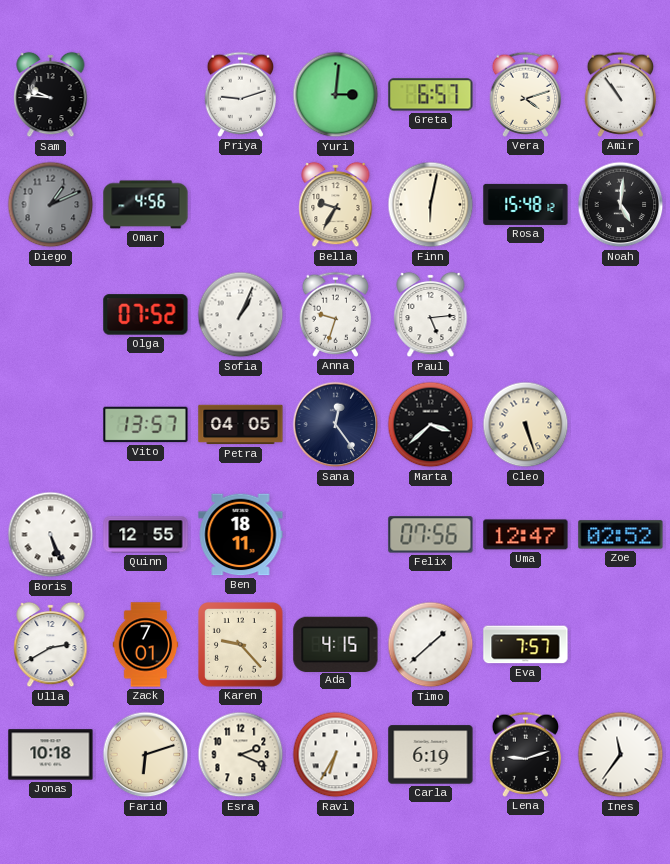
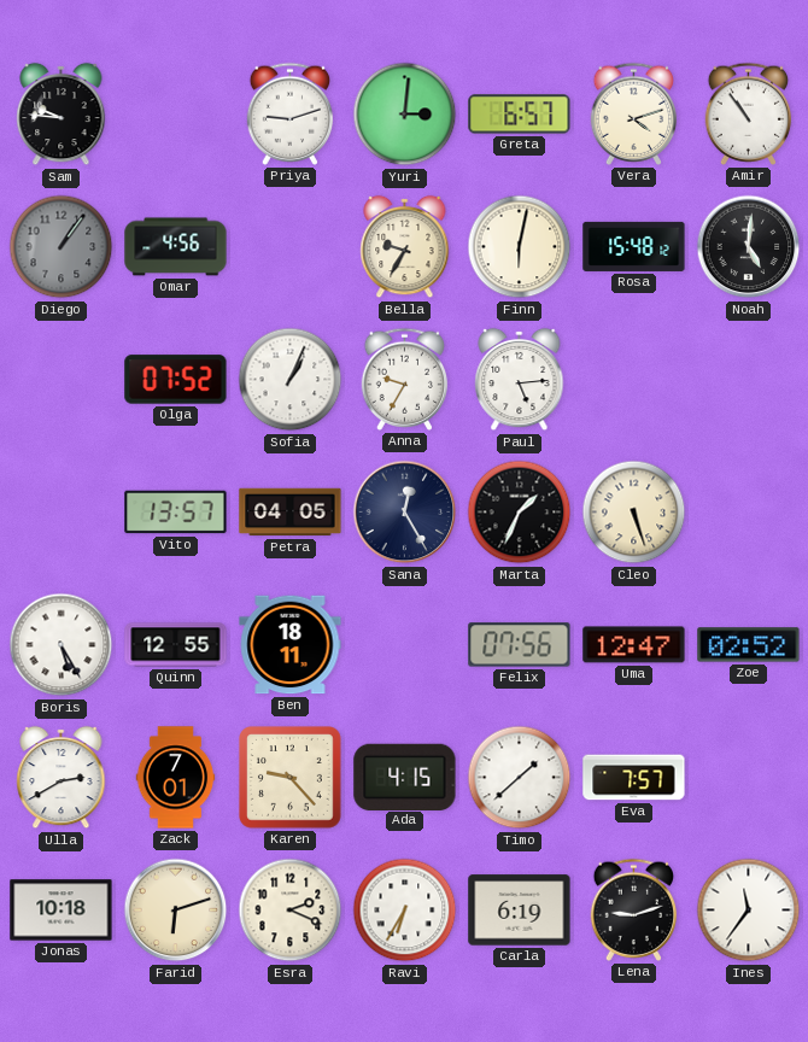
Diego: 1:11 -> 1:06
Anna: 9:33 -> 9:35
Sana: 12:24 -> 12:25
Marta: 3:38 -> 1:34
Boris: 5:26 -> 5:25
